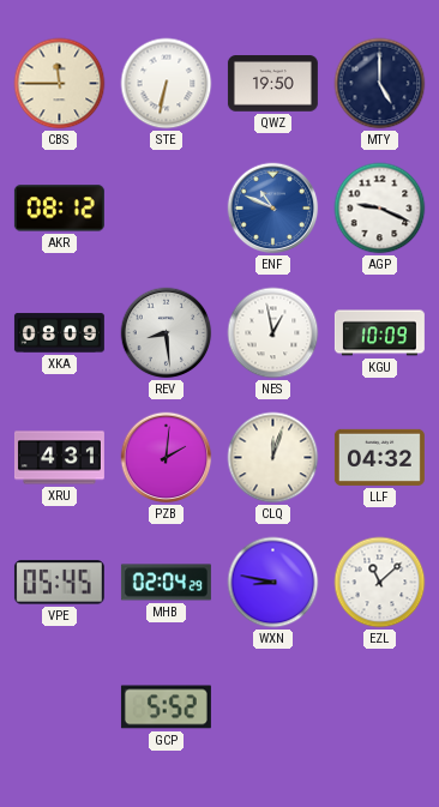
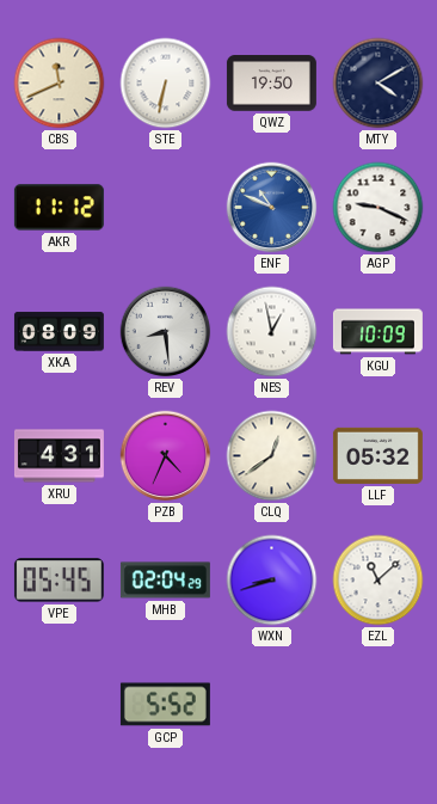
CBS: 11:45 -> 11:41
MTY: 5:00 -> 4:10
AKR: 08:12 -> 11:12
PZB: 2:01 -> 4:34
CLQ: 12:03 -> 12:39
LLF: 04:32 -> 05:32
WXN: 8:47 -> 8:42
